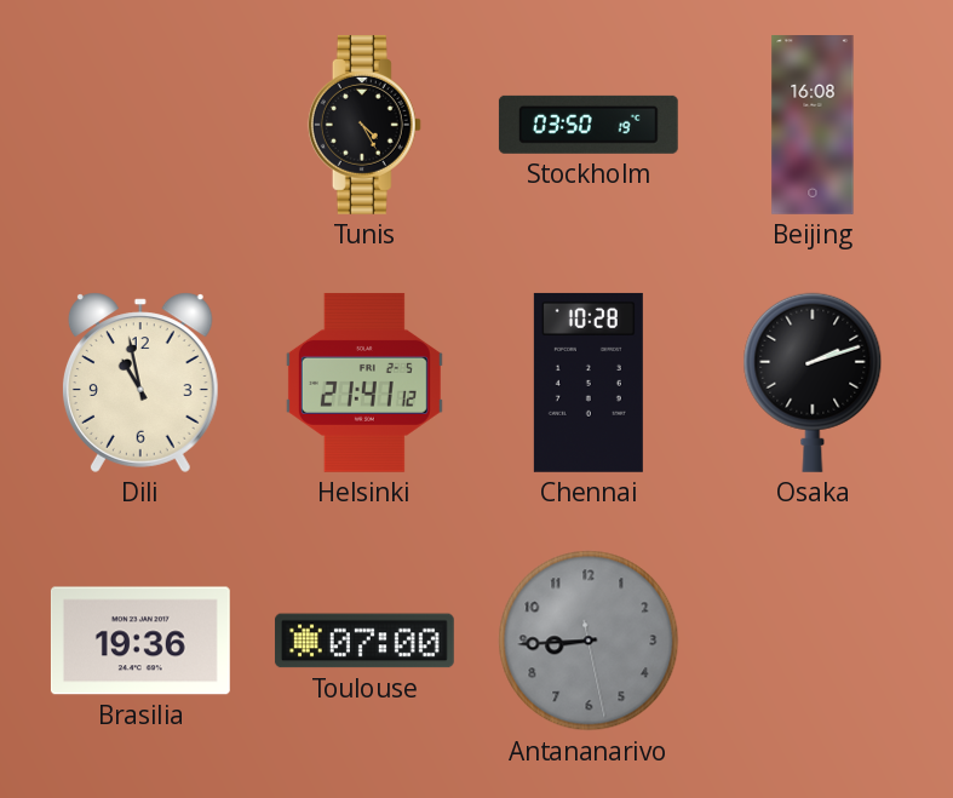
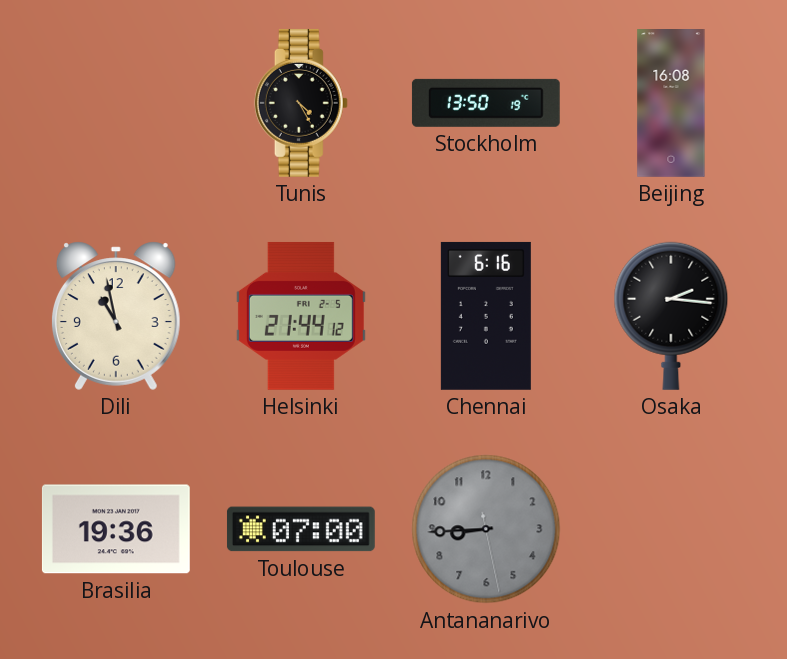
Stockholm: 03:50 -> 13:50
Helsinki: 21:41 -> 21:44
Chennai: 10:28 -> 6:16
Osaka: 2:12 -> 2:16
